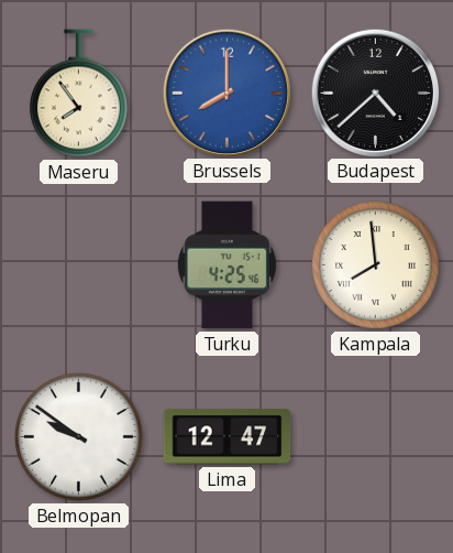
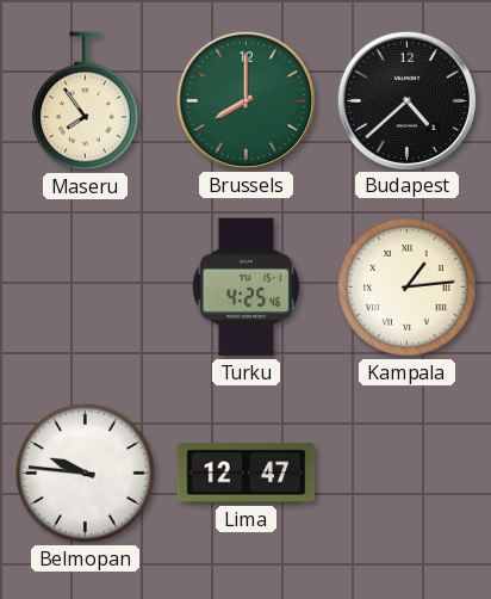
Brussels dial: blue -> green
Kampala: 7:59 -> 1:14
Belmopan: 9:51 -> 9:46
